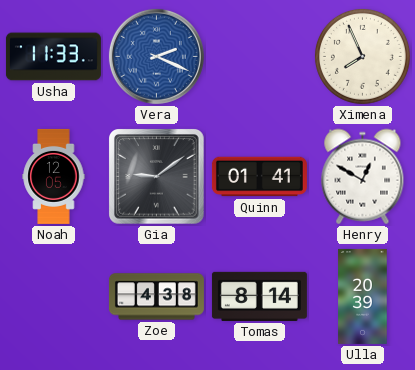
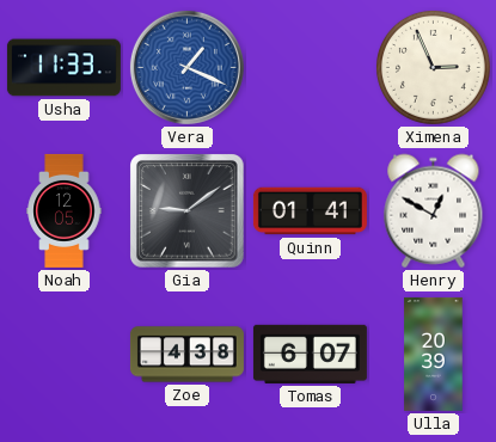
Vera: 2:19 -> 1:19
Ximena: 7:56 -> 2:56
Tomas: 8:14 -> 6:07
